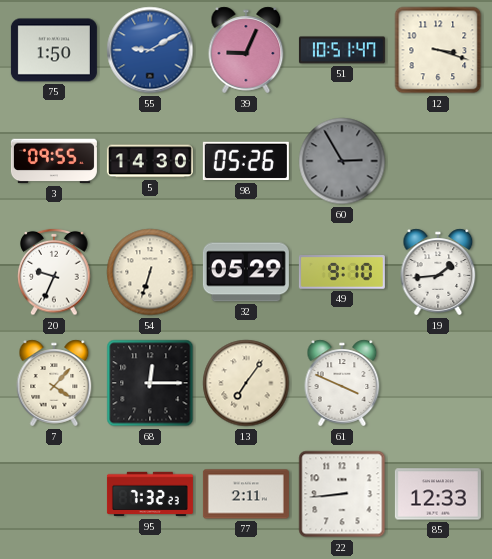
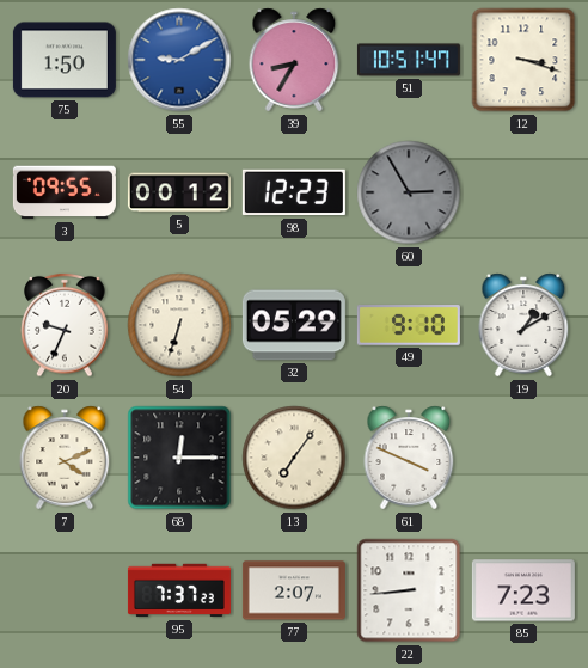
39: 9:04 -> 8:35
5: 14:30 -> 00:12
98: 05:26 -> 12:23
19: 1:44 -> 1:10
7: 4:07 -> 4:11
95: 7:32 -> 7:37
77: 2:11 -> 2:07
85: 12:33 -> 7:23
